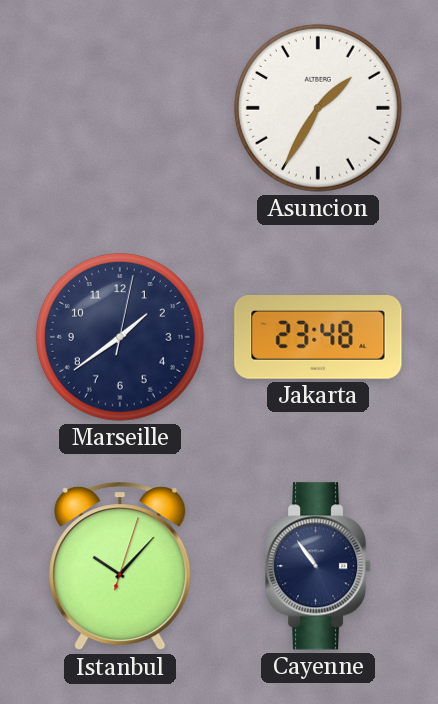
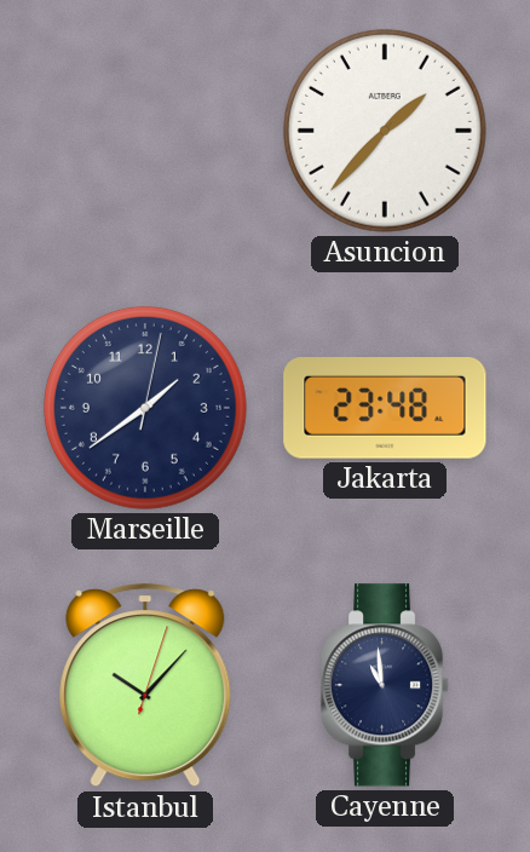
Asuncion: 1:35 -> 1:37
Cayenne: 10:54 -> 10:59
